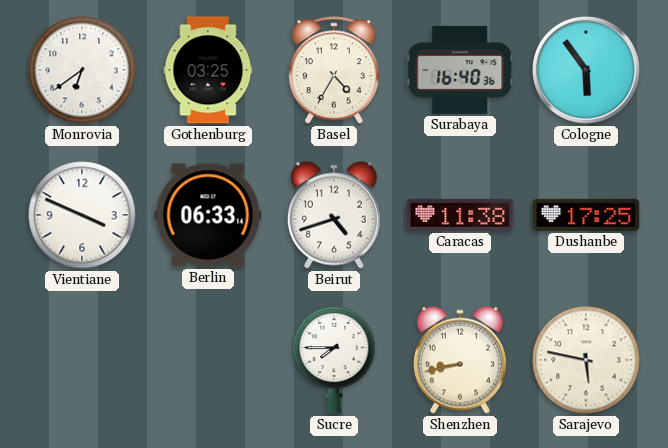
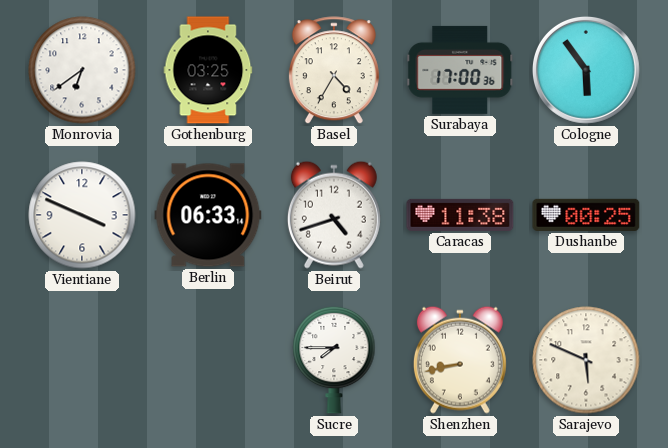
Surabaya: 16:40 -> 17:00
Dushanbe: 17:25 -> 00:25
Sarajevo: 5:47 -> 5:49
